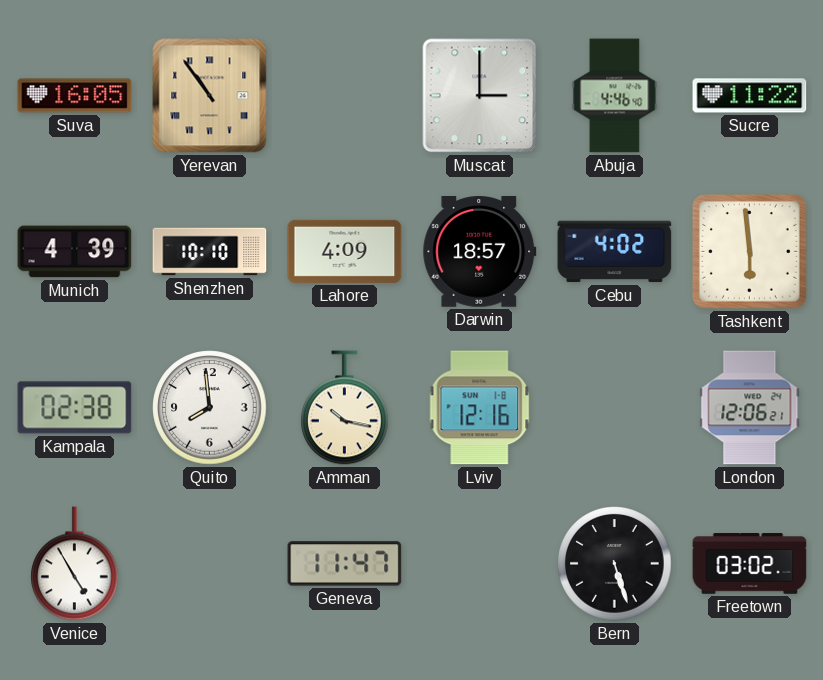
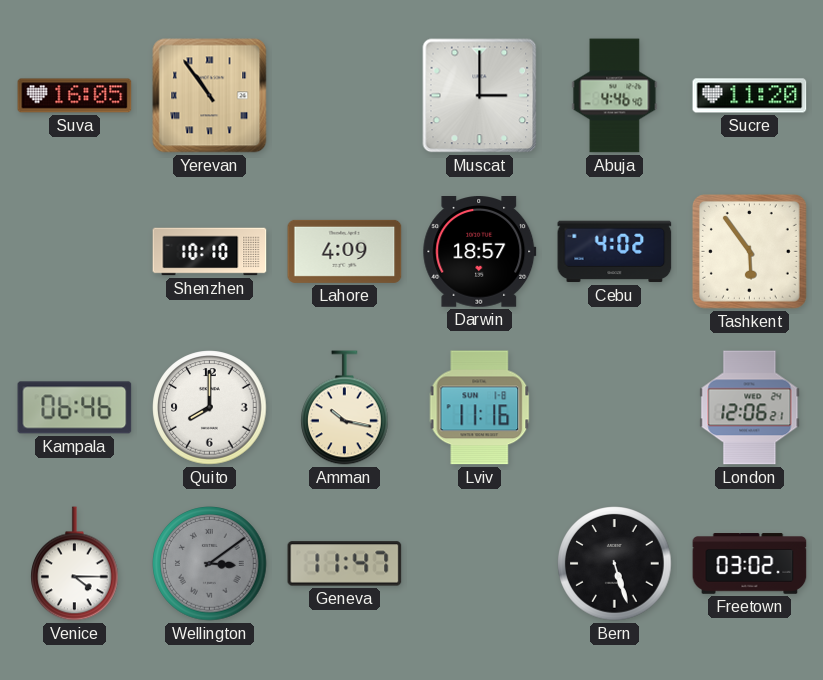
Sucre: 11:22 -> 11:20
Munich: 4:39 -> none
Tashkent: 5:59 -> 5:54
Kampala: 02:38 -> 06:46
Quito: 7:59 -> 8:00
Lviv: 12:16 -> 11:16
Venice: 4:55 -> 4:15
Wellington: none -> 3:09
